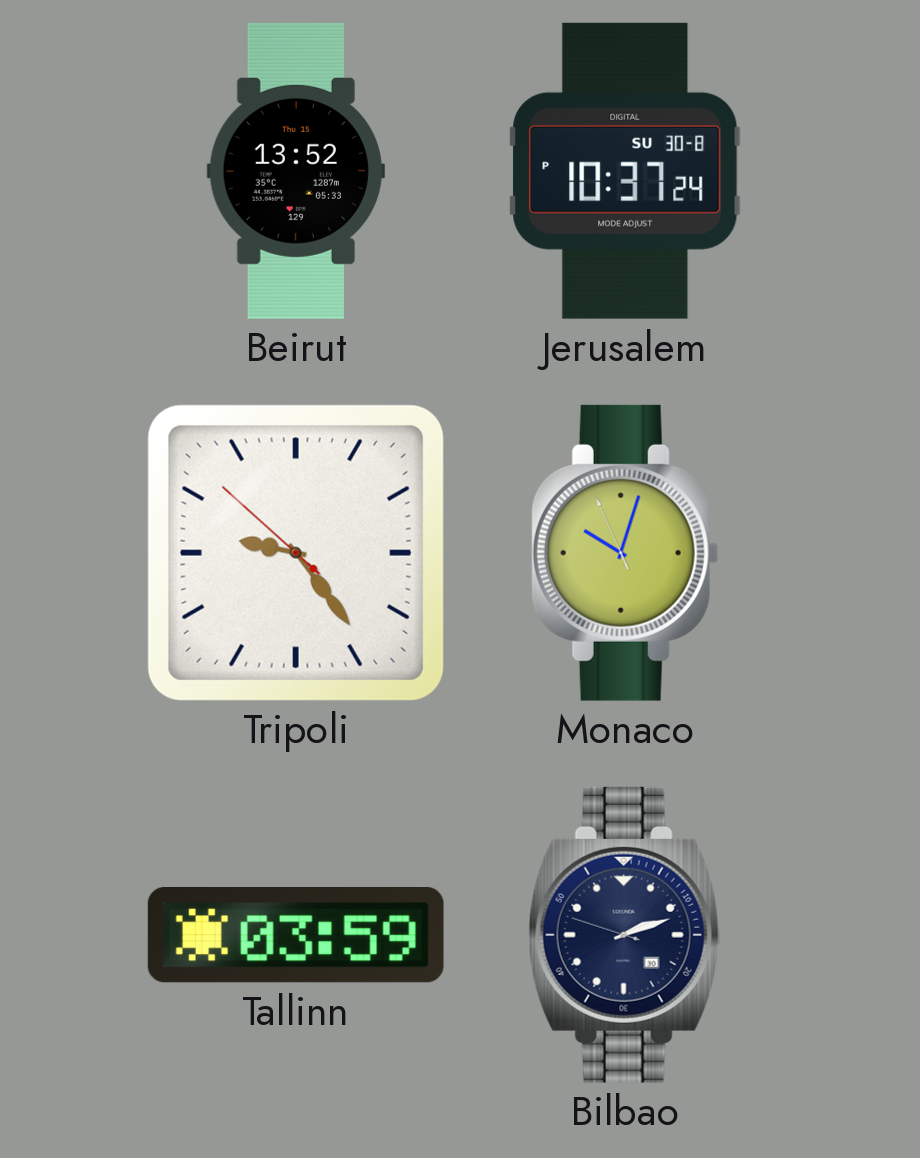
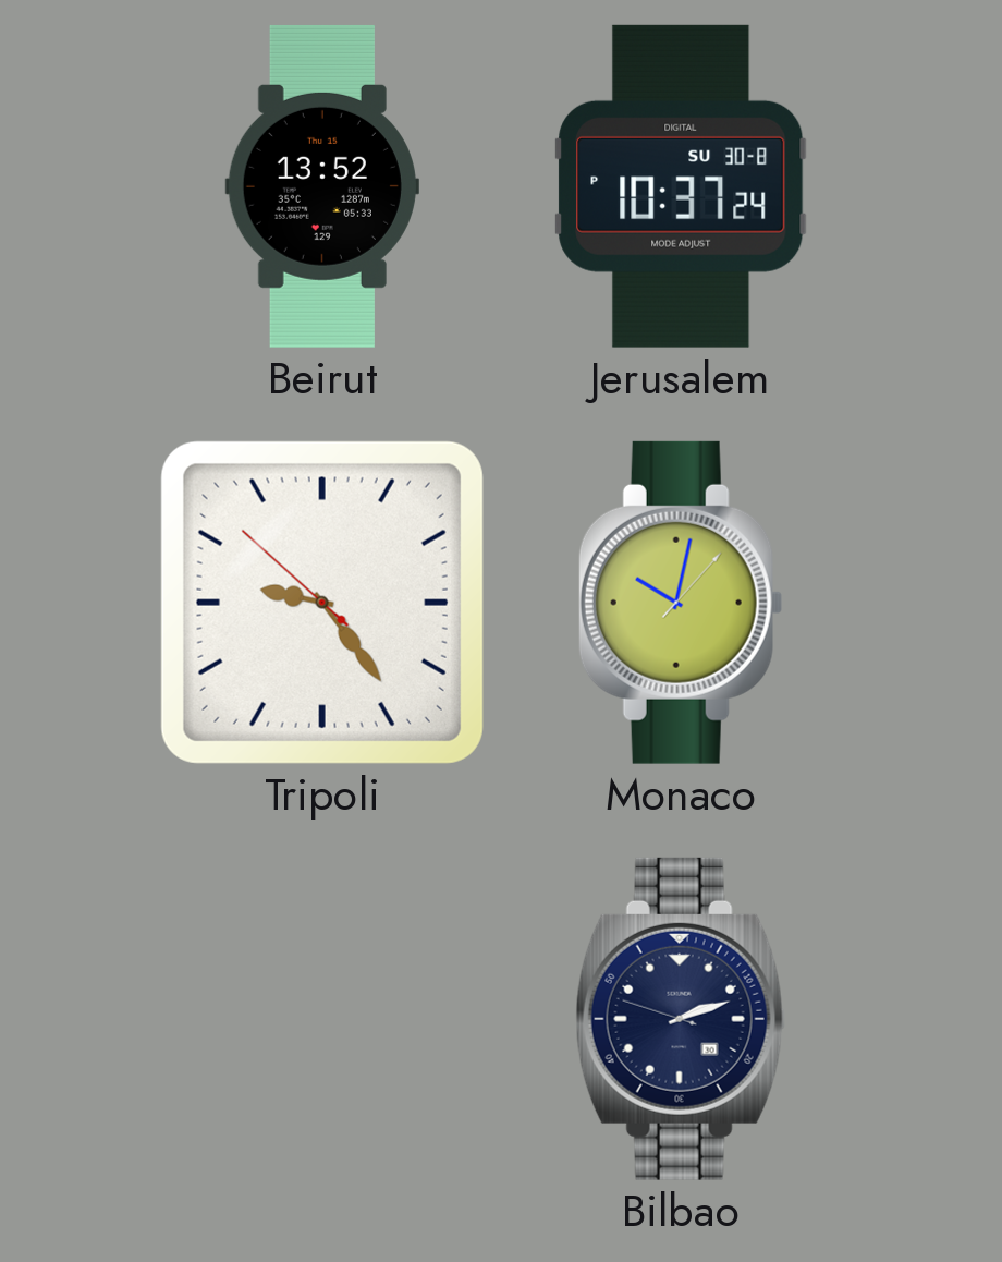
Monaco: 10:02:56 -> 10:02:07
Tallinn: 03:59 -> none
